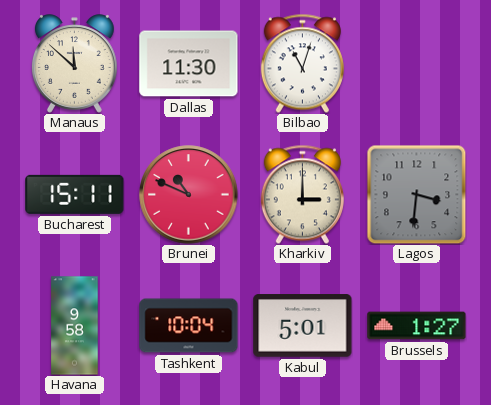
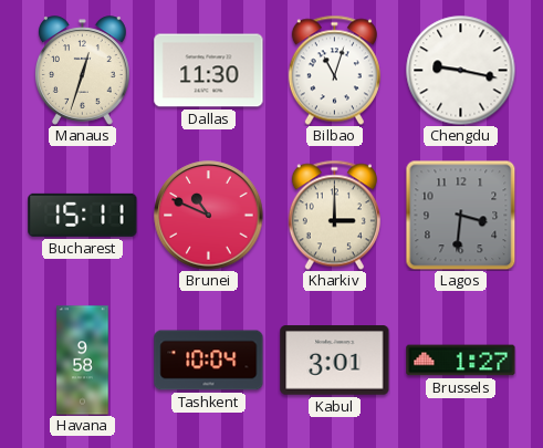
Manaus: 11:52 -> 12:33
Chengdu: none -> 9:17
Kabul: 5:01 -> 3:01
